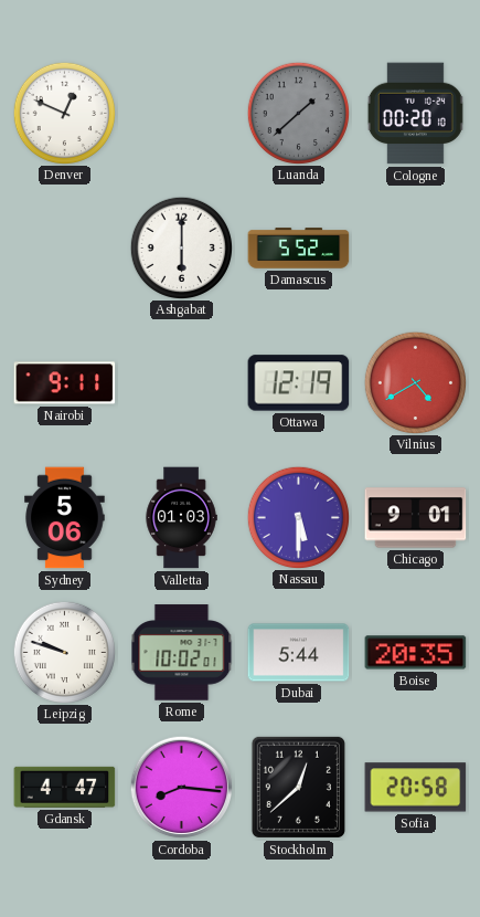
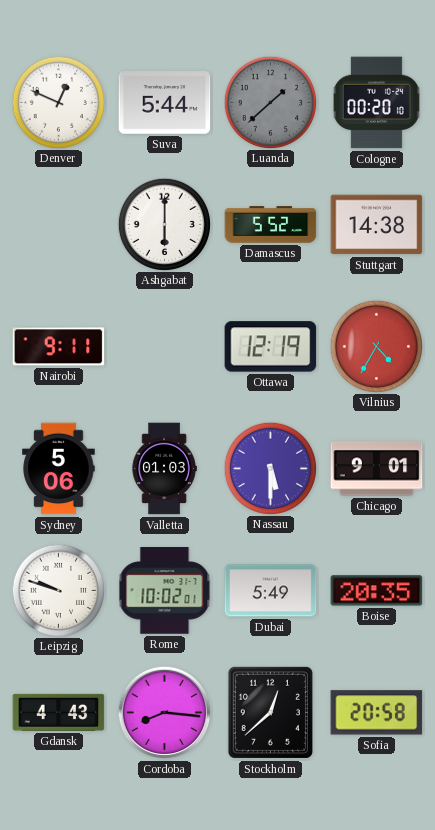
Suva: none -> 5:44
Stuttgart: none -> 14:38
Vilnius: 4:40 -> 4:35
Dubai: 5:44 -> 5:49
Gdansk: 4:47 -> 4:43
